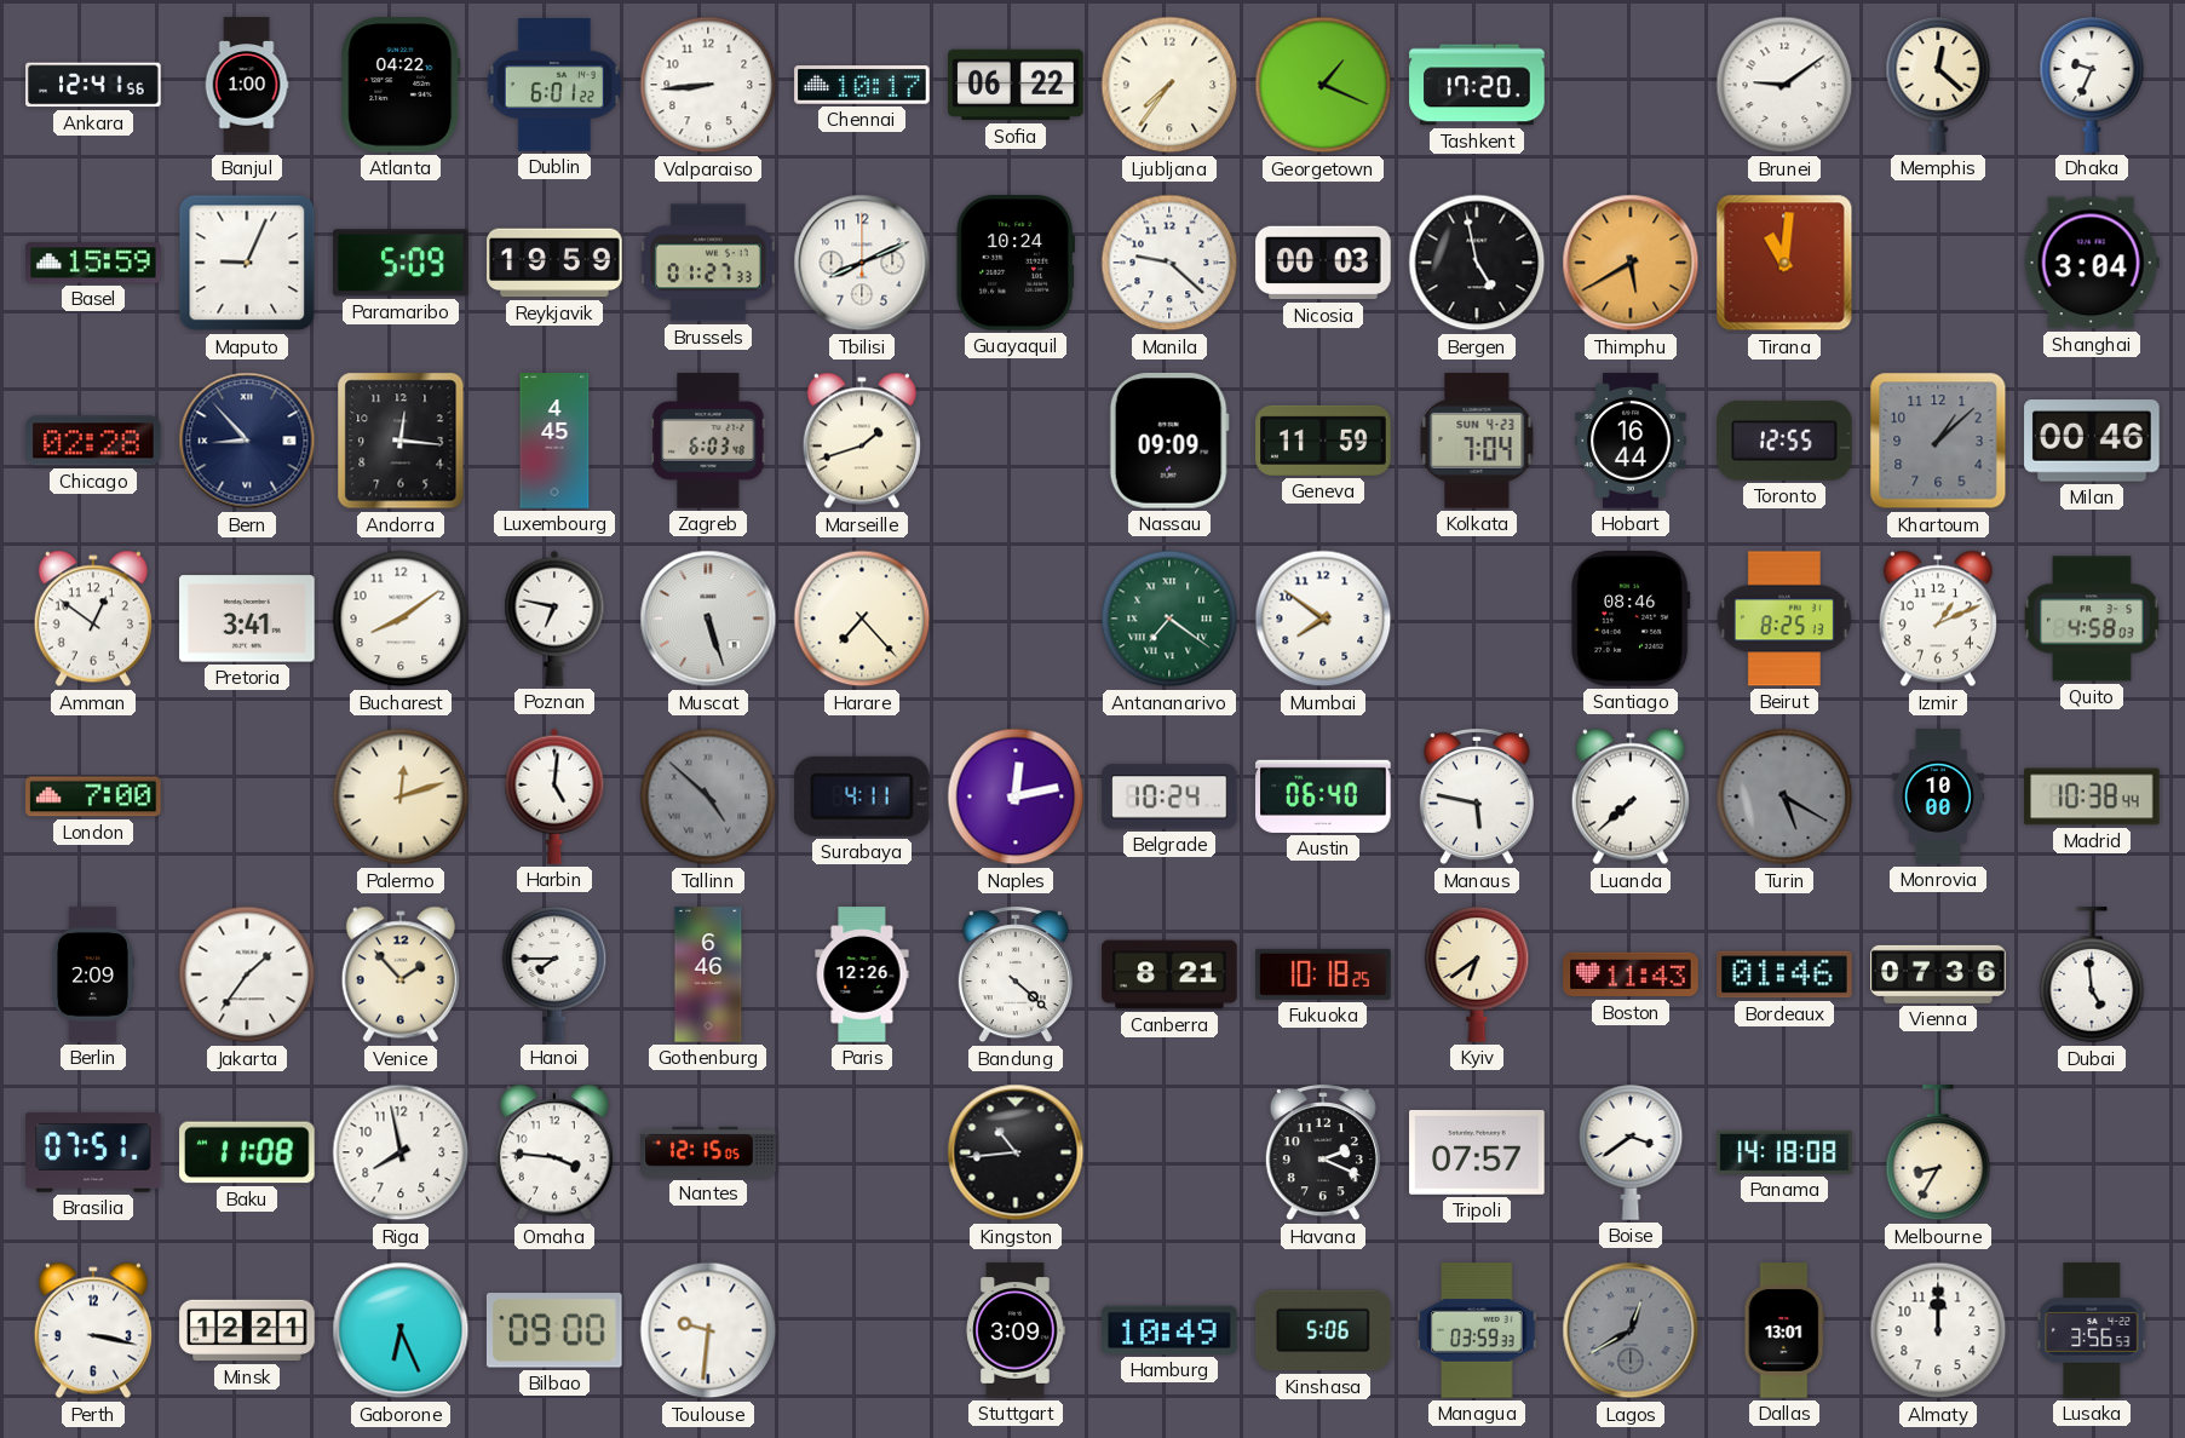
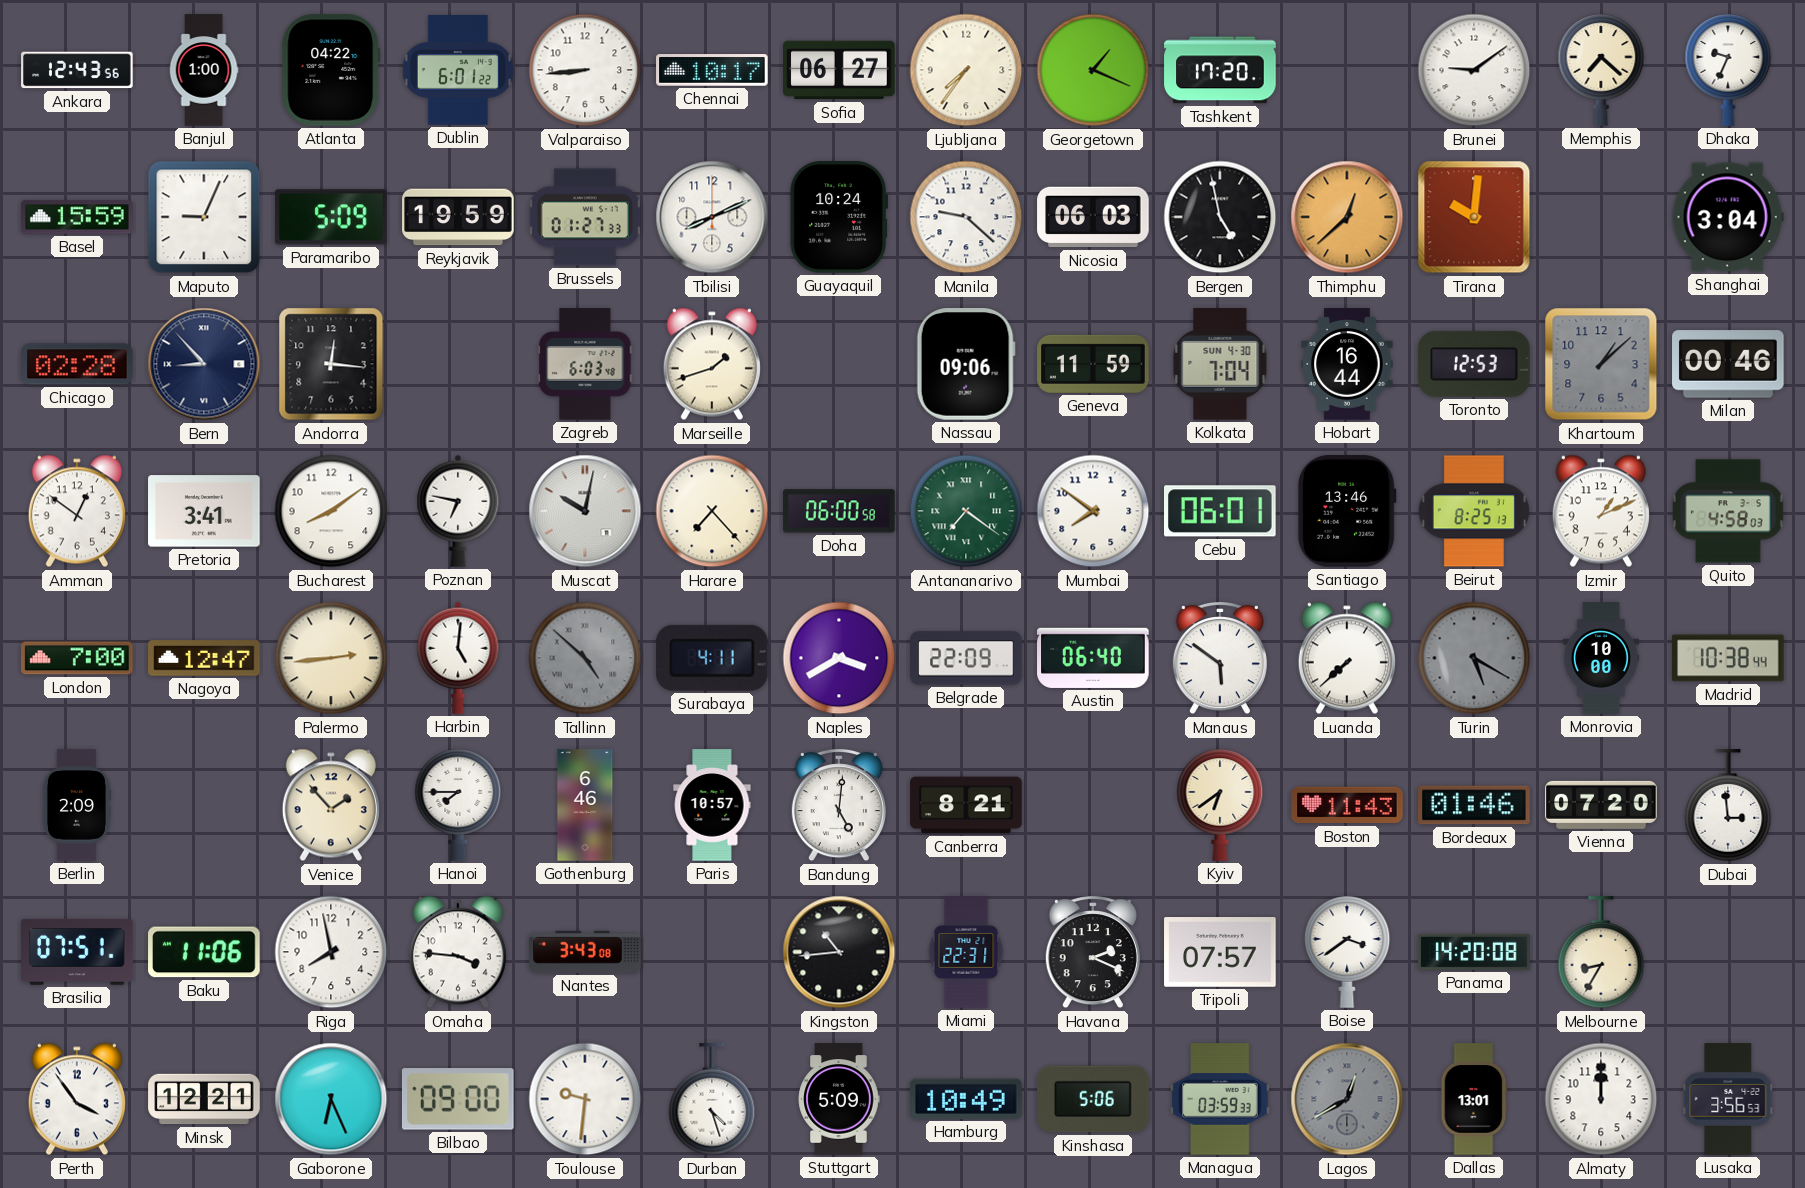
Ankara: 12:41 -> 12:43
Sofia: 06:22 -> 06:27
Memphis: 12:22 -> 7:22
Nicosia: 00:03 -> 06:03
Thimphu: 5:40 -> 12:38
Tirana: 11:01 -> 10:01
Luxembourg: 4:45 -> none
Nassau: 09:09 -> 09:06
Kolkata date: SUN 4-23 -> SUN 4-30
Toronto: 12:55 -> 12:53
Muscat: 5:27 -> 10:02
Doha: none -> 06:00
Cebu: none -> 06:01
Santiago: 08:46 -> 13:46
Nagoya: none -> 12:47
Palermo: 12:12 -> 2:44
Naples: 12:13 -> 3:40
Belgrade: 10:24 -> 22:09
Manaus: 5:47 -> 5:51
Jakarta: 1:36 -> none
Paris: 12:26 -> 10:57
Bandung: 4:22 -> 5:01
Fukuoka: 10:18 -> none
Vienna: 07:36 -> 07:20
Dubai: 4:59 -> 2:59
Baku: 11:08 -> 11:06
Nantes: 12:15 -> 3:43
Miami: none -> 22:31
Panama: 14:18 -> 14:20
Perth: 3:17 -> 3:54
Durban: none -> 4:27
Stuttgart: 3:09 -> 5:09
